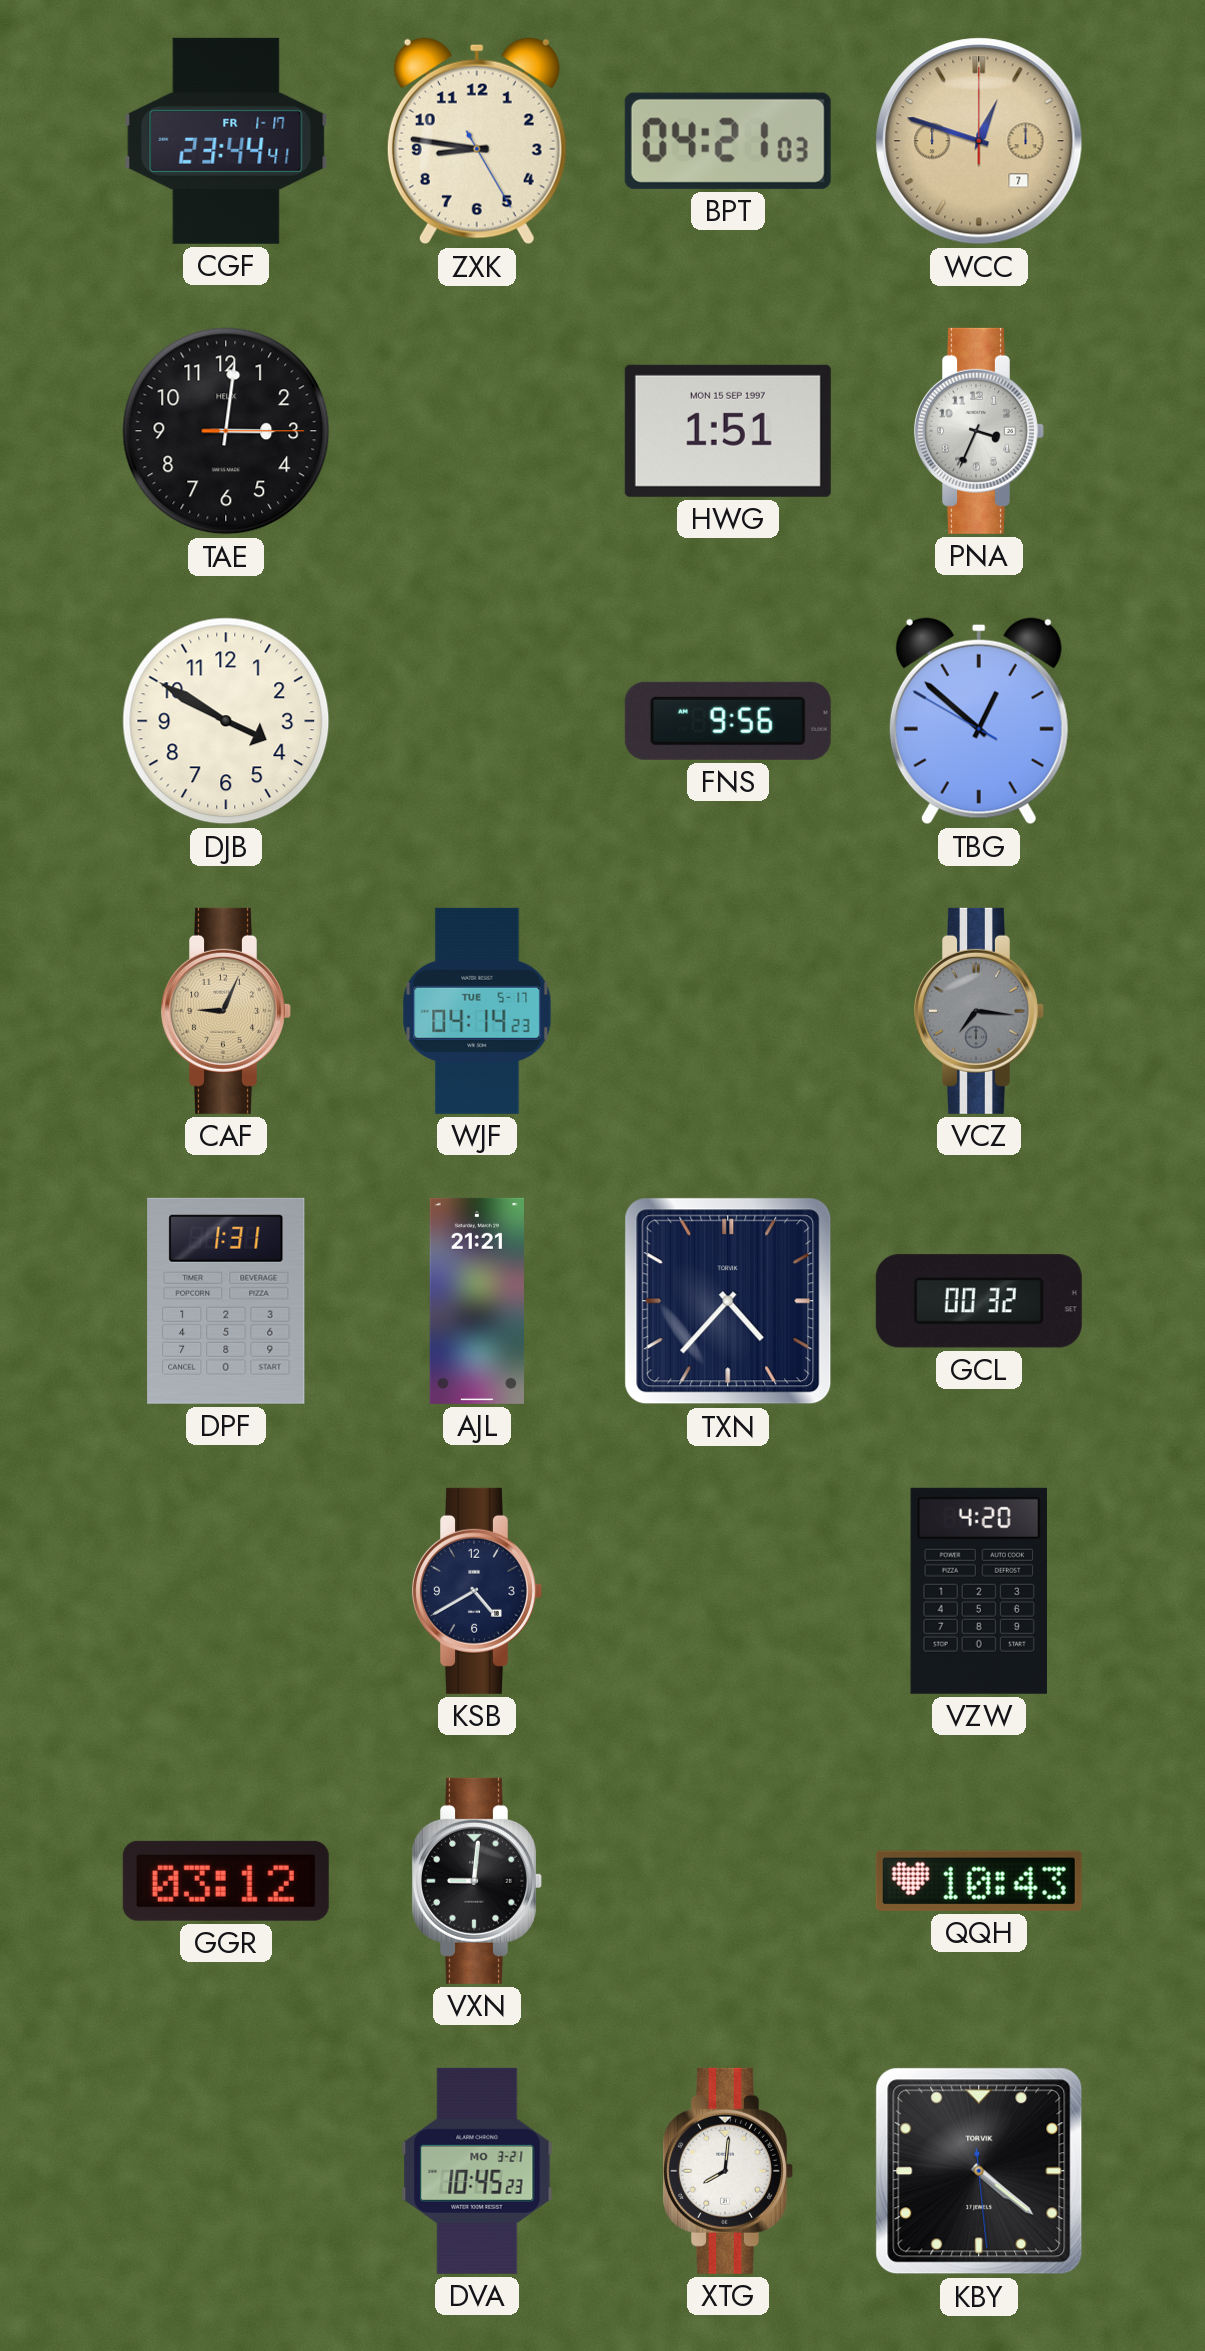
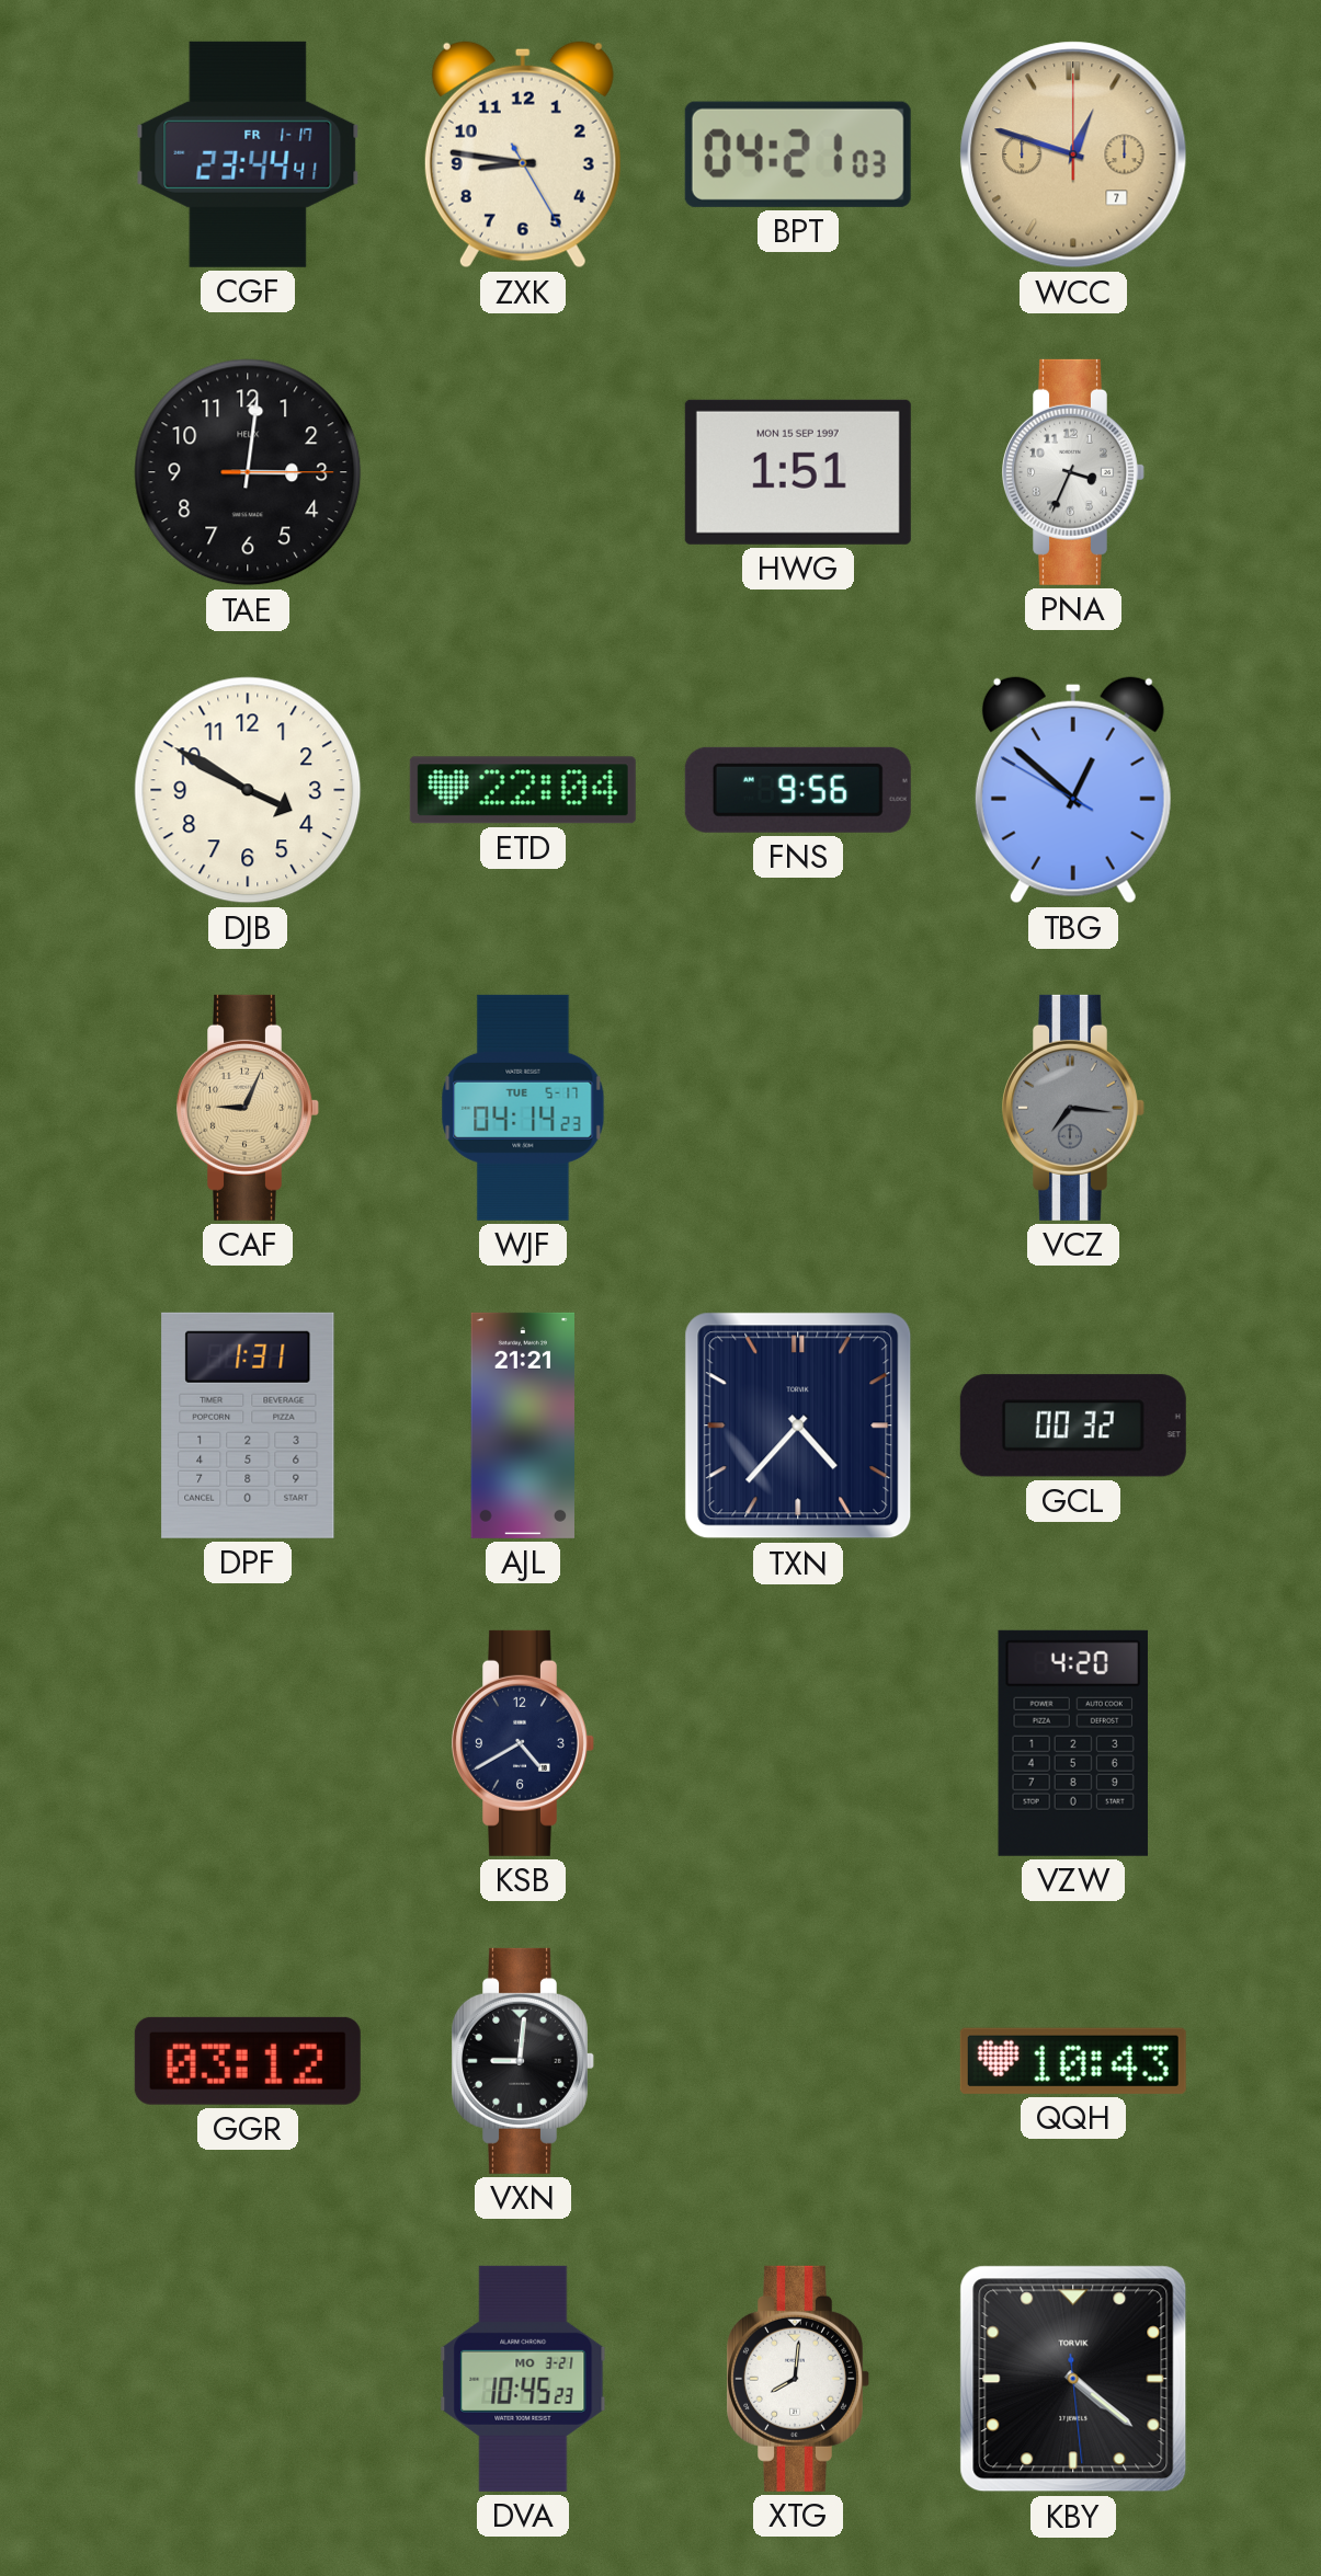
ETD: none -> 22:04
